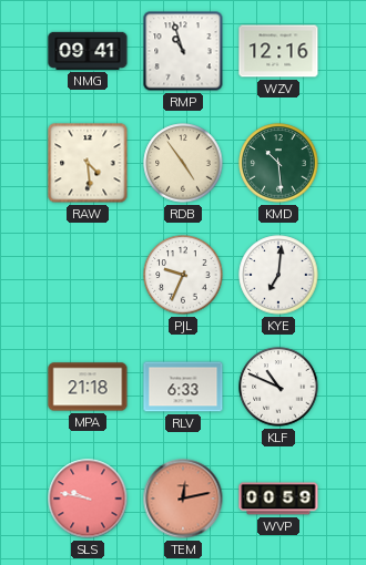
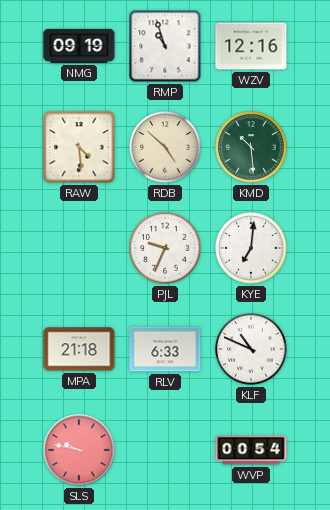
NMG: 09:41 -> 09:19
RDB: 4:54 -> 4:52
TEM: 12:13 -> none
WVP: 00:59 -> 00:54
